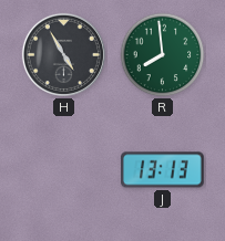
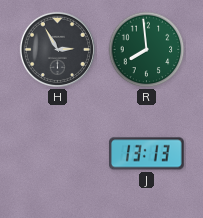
H: 4:55 -> 2:55
